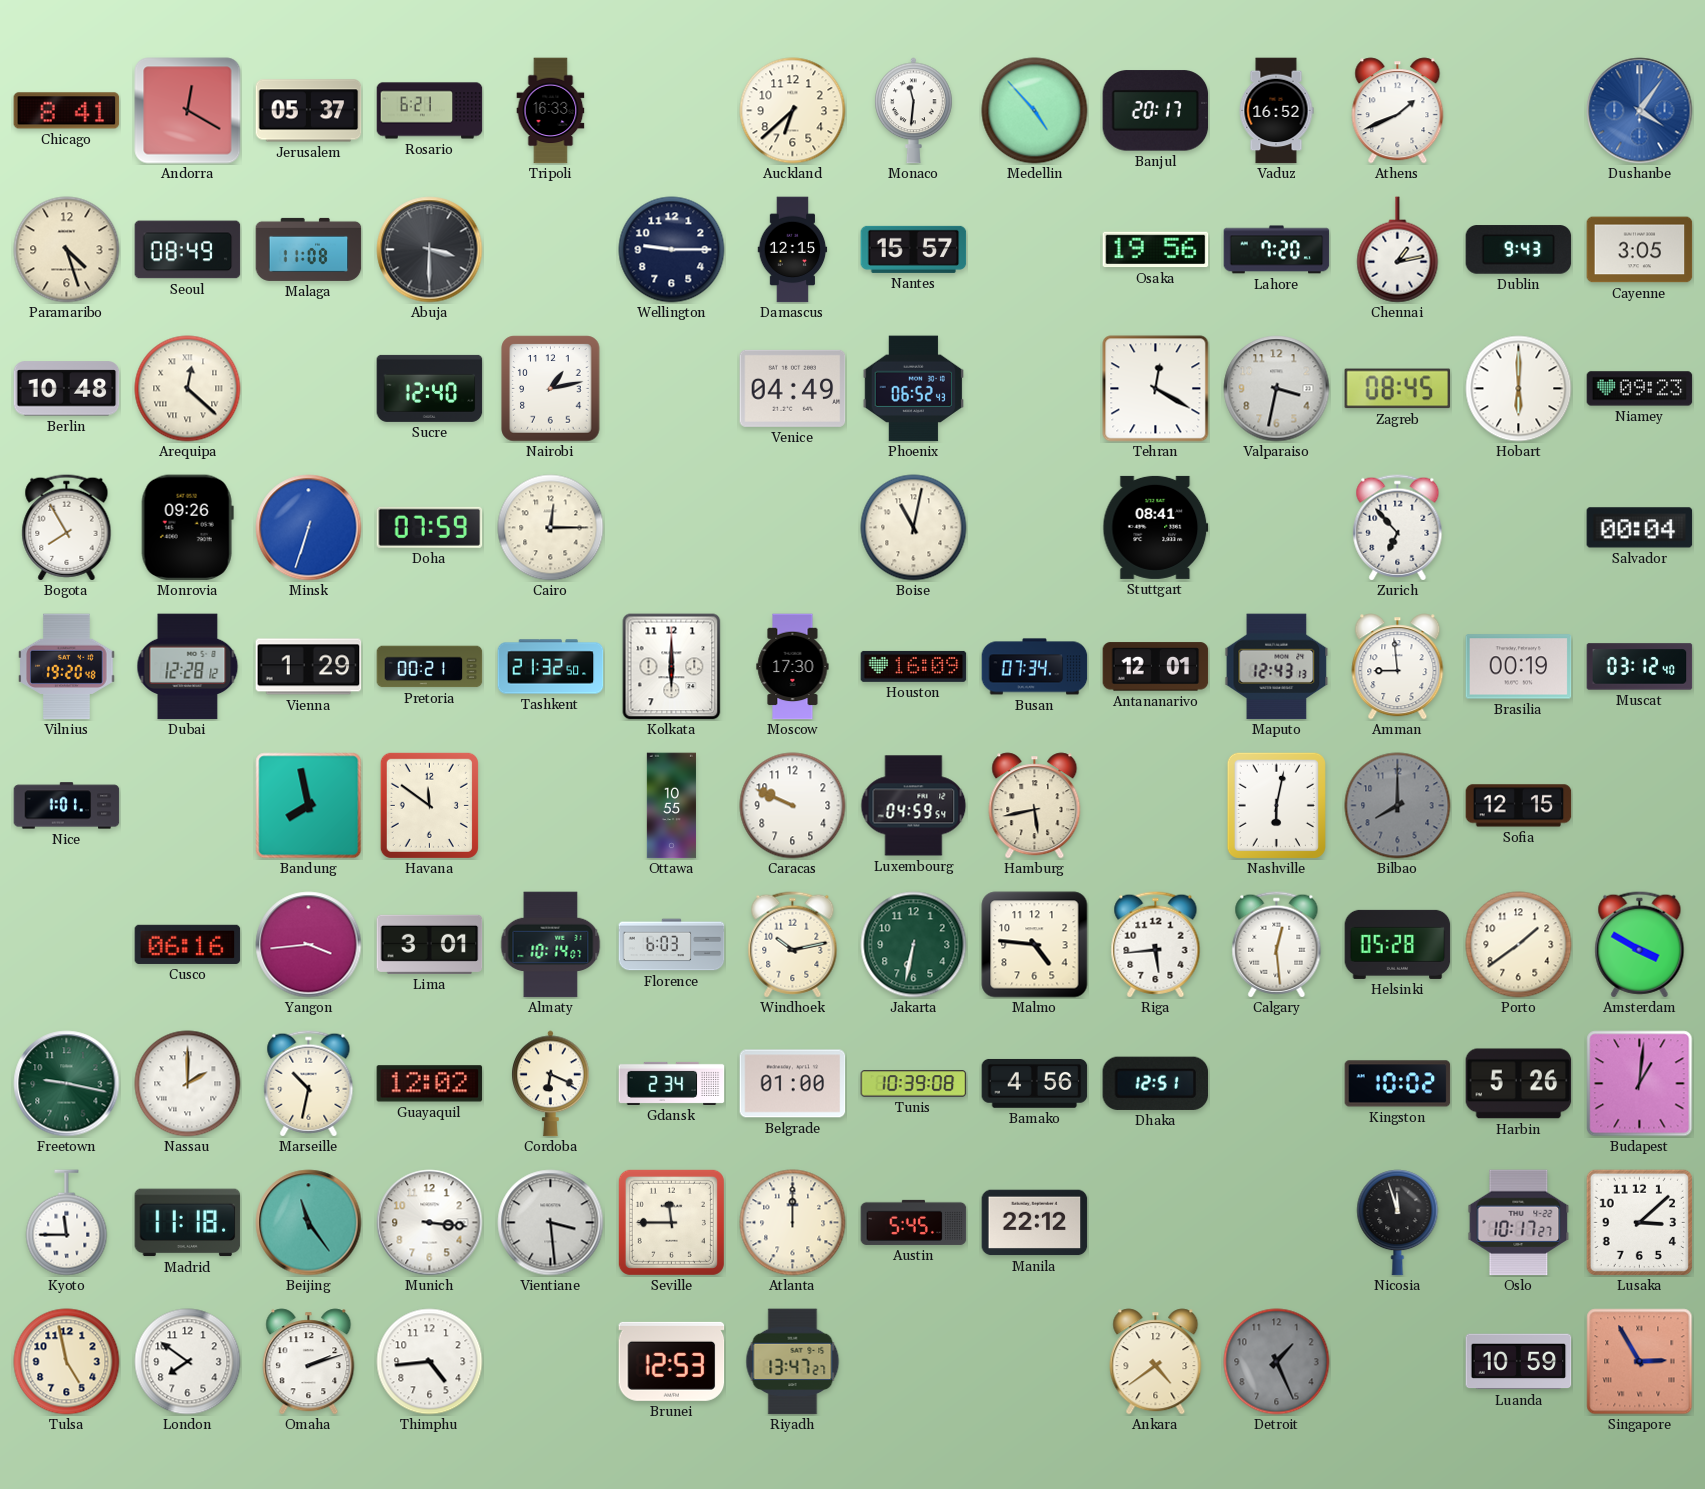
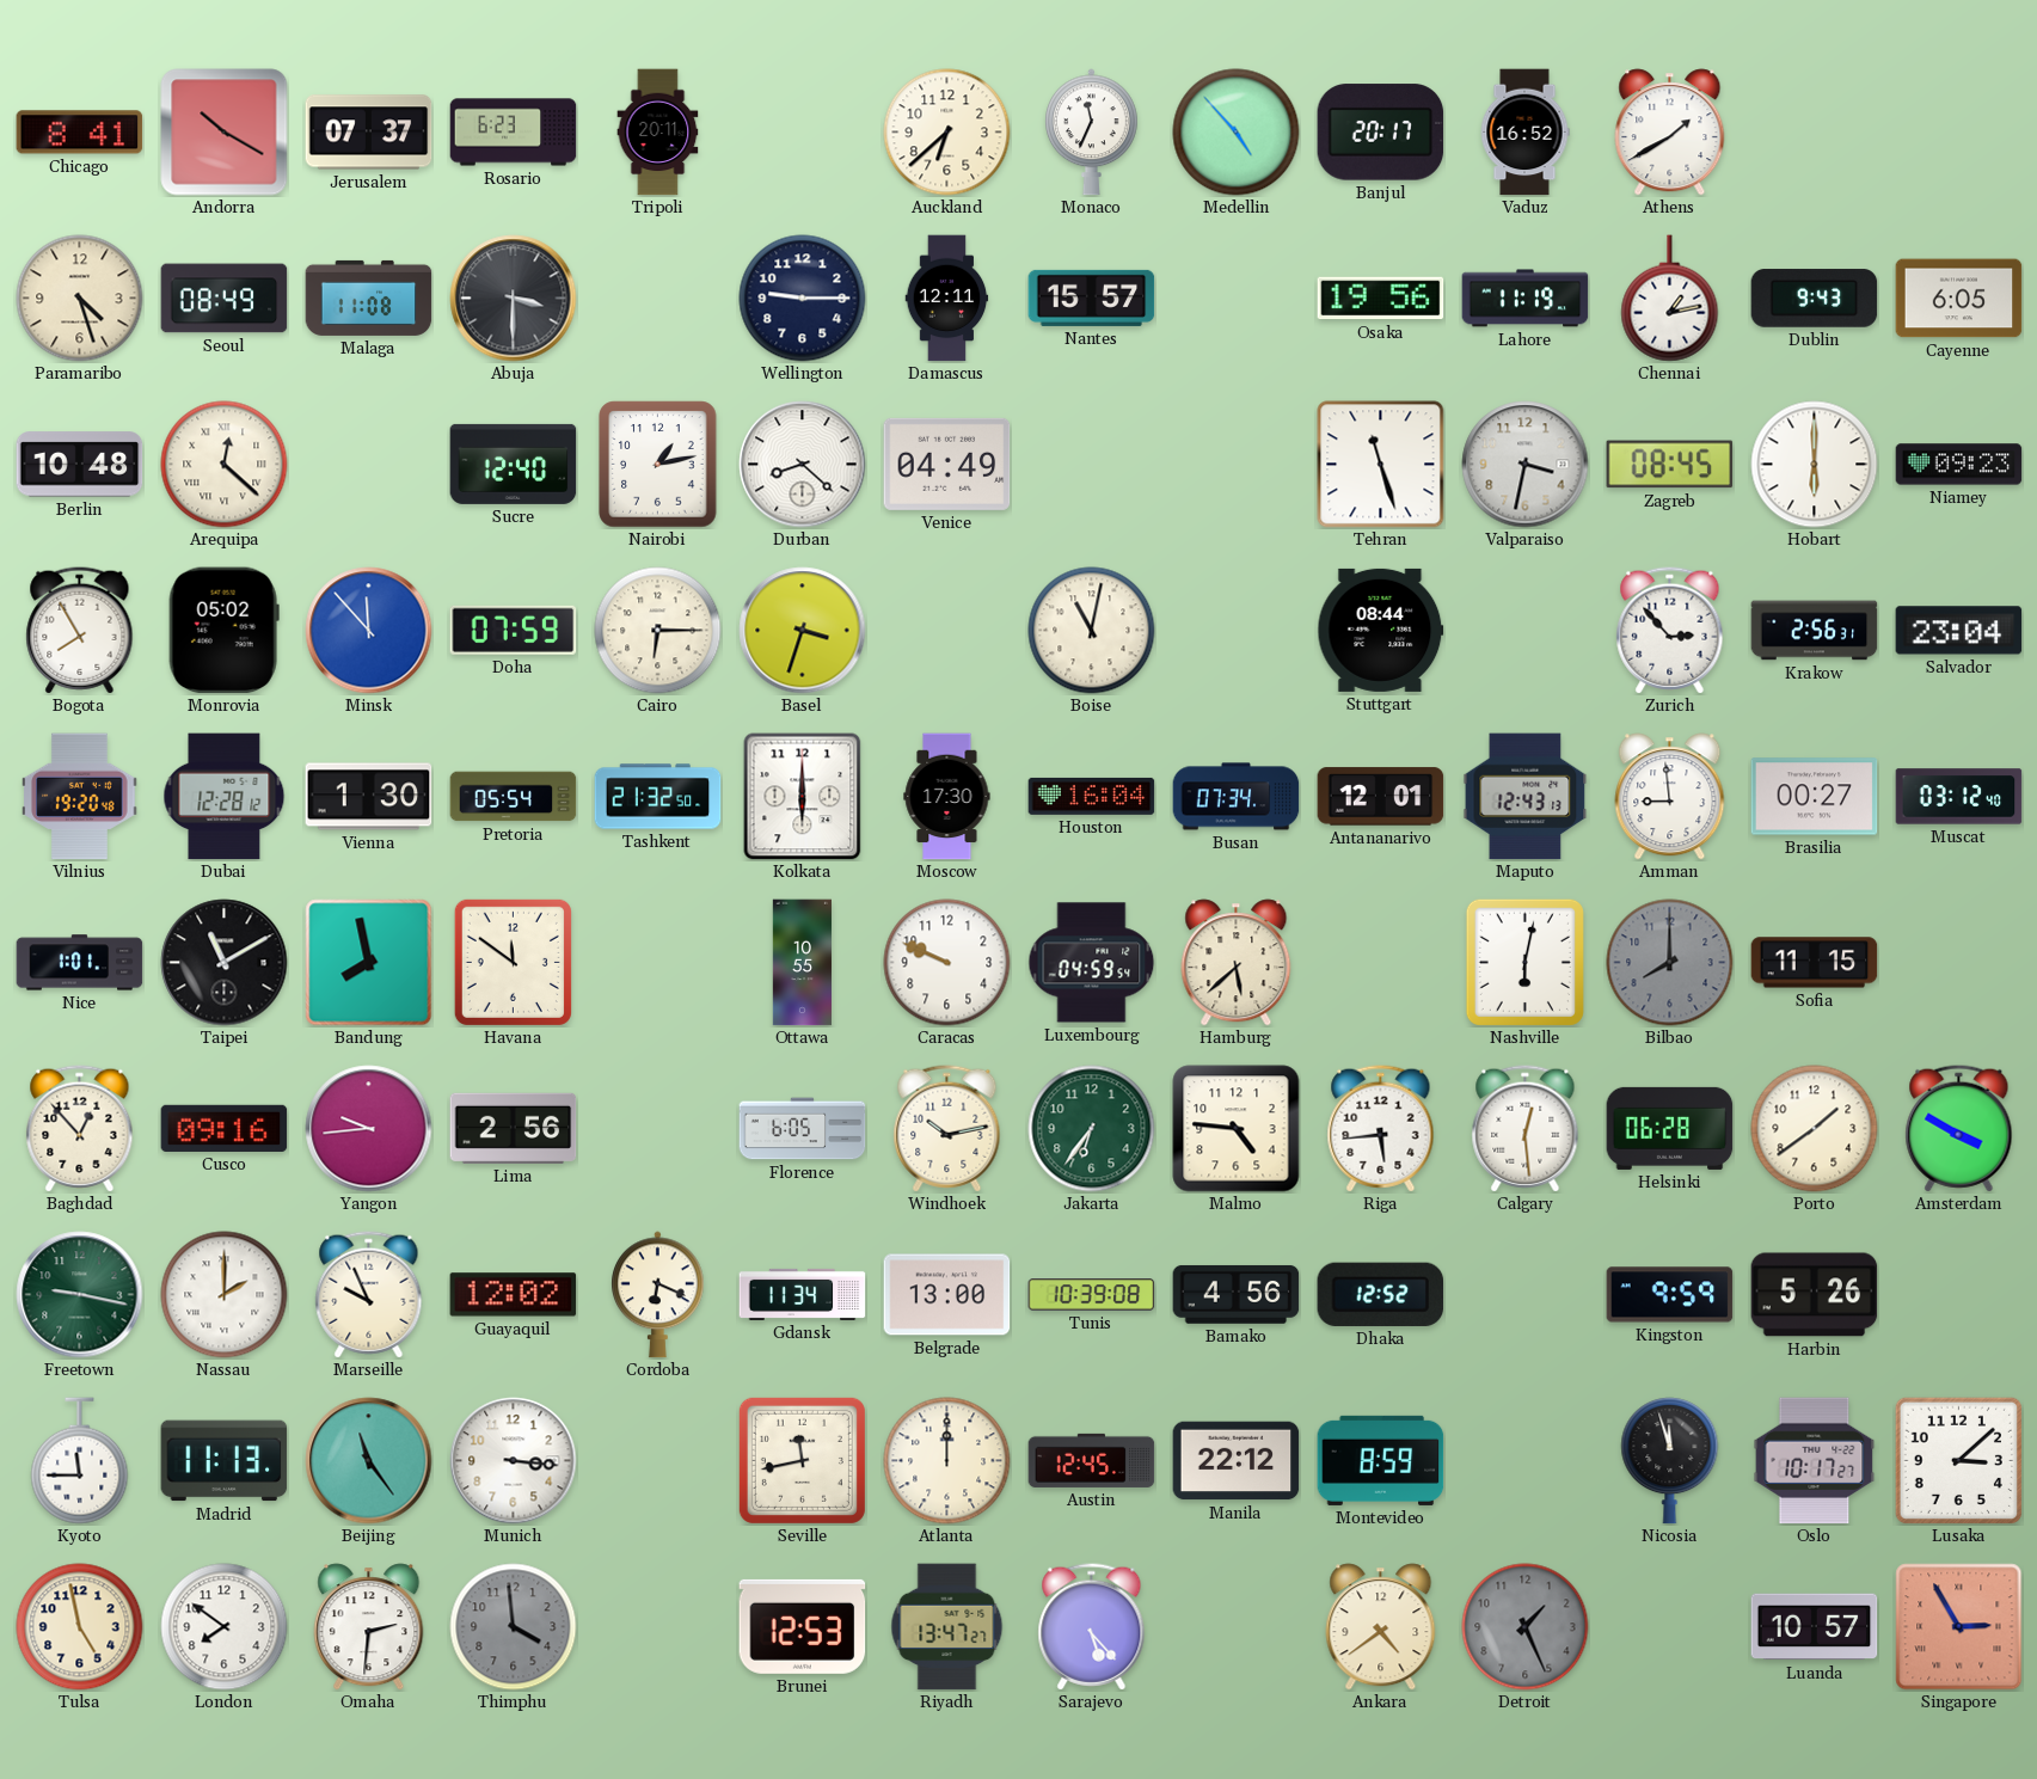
Andorra: 12:20 -> 10:20
Jerusalem: 05:37 -> 07:37
Rosario: 6:21 -> 6:23
Tripoli: 16:33 -> 20:11
Monaco: 11:31 -> 11:34
Athens: 1:41 -> 1:40
Dushanbe: 4:06 -> none
Damascus: 12:15 -> 12:11
Lahore: 7:20 -> 11:19
Cayenne: 3:05 -> 6:05
Durban: none -> 8:22
Phoenix: 06:52 -> none
Tehran: 12:20 -> 11:27
Monrovia: 09:26 -> 05:02
Minsk: 6:33 -> 11:53
Cairo: 12:15 -> 6:15
Basel: none -> 3:33
Stuttgart: 08:41 -> 08:44
Zurich: 6:53 -> 2:53
Krakow: none -> 2:56
Salvador: 00:04 -> 23:04
Vienna: 1:29 -> 1:30
Pretoria: 00:21 -> 05:54
Houston: 16:09 -> 16:04
Brasilia: 00:19 -> 00:27
Taipei: none -> 11:10
Hamburg: 5:43 -> 5:38
Sofia: 12:15 -> 11:15
Baghdad: none -> 12:53
Cusco: 06:16 -> 09:16
Yangon: 3:44 -> 9:44
Lima: 3:01 -> 2:56
Almaty: 10:14 -> none
Florence: 6:03 -> 6:05
Jakarta: 6:32 -> 6:36
Helsinki: 05:28 -> 06:28
Marseille: 10:32 -> 9:56
Gdansk: 2:34 -> 11:34
Belgrade: 01:00 -> 13:00
Dhaka: 12:51 -> 12:52
Kingston: 10:02 -> 9:59
Budapest: 1:01 -> none
Madrid: 11:18 -> 11:13
Vientiane: 3:29 -> none
Seville: 11:45 -> 11:43
Austin: 5:45 -> 12:45
Montevideo: none -> 8:59
Omaha: 2:12 -> 2:31
Thimphu: 4:44 -> 3:59
Thimphu dial: white -> grey
Sarajevo: none -> 5:23
Luanda: 10:59 -> 10:57
